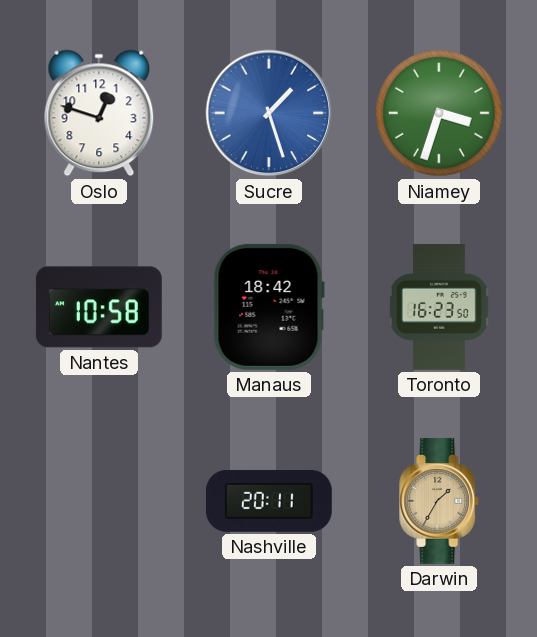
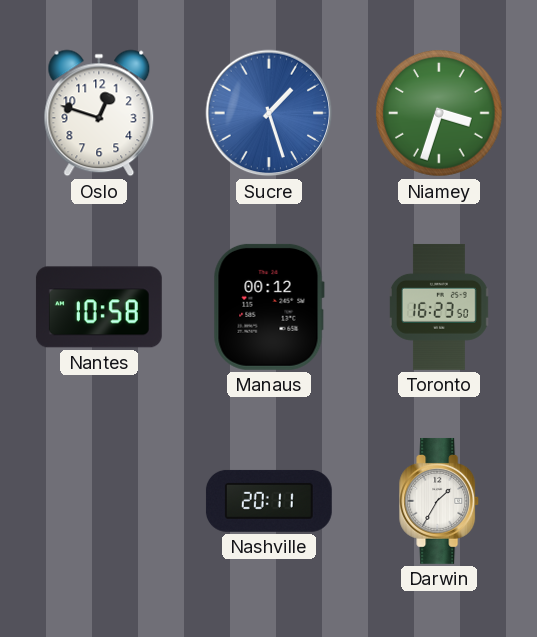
Manaus: 18:42 -> 00:12
Darwin dial: champagne -> white
